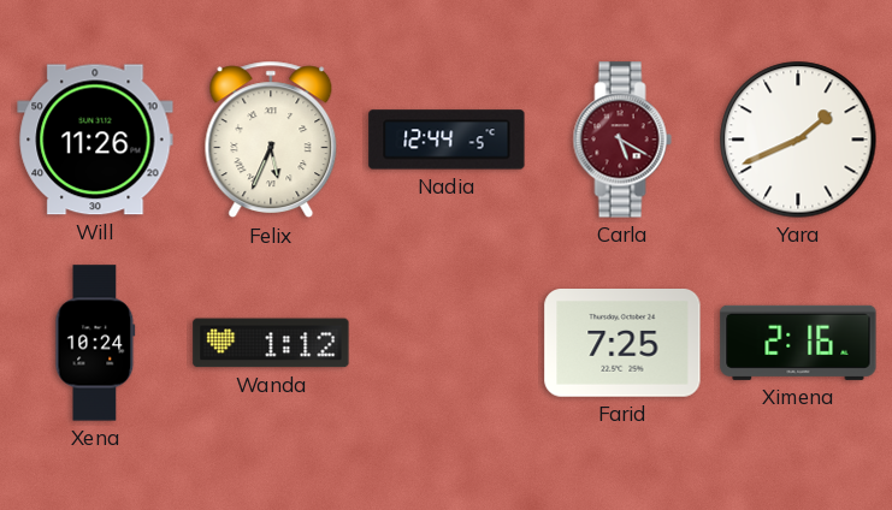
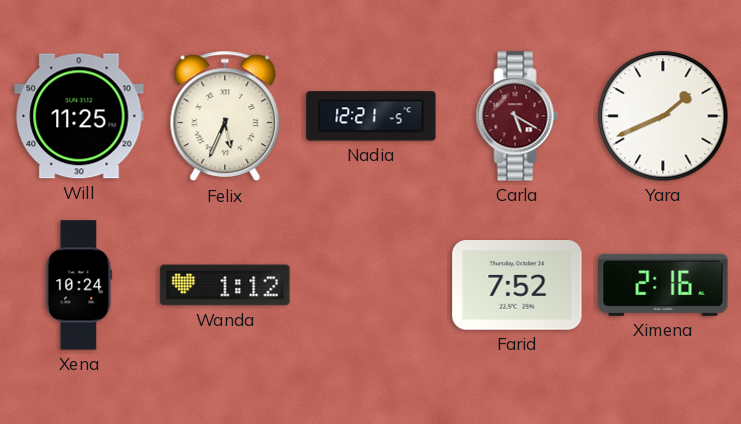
Will: 11:26 -> 11:25
Nadia: 12:44 -> 12:21
Farid: 7:25 -> 7:52
